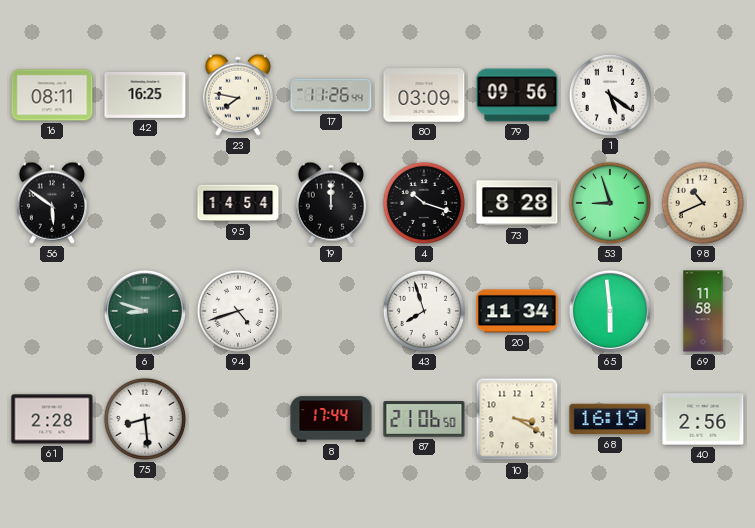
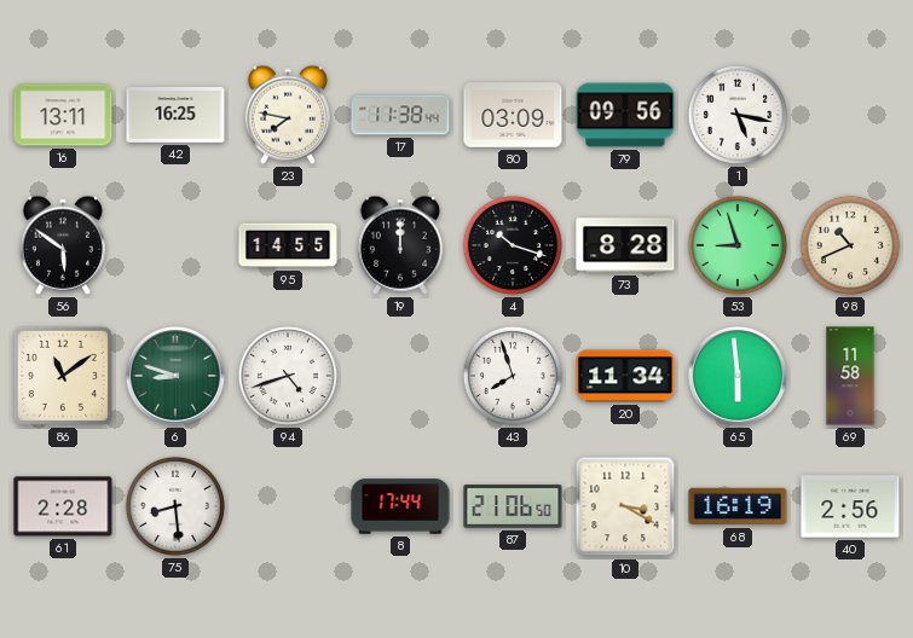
16: 08:11 -> 13:11
17: 11:26 -> 11:38
1: 5:21 -> 5:17
95: 14:54 -> 14:55
86: none -> 11:09
